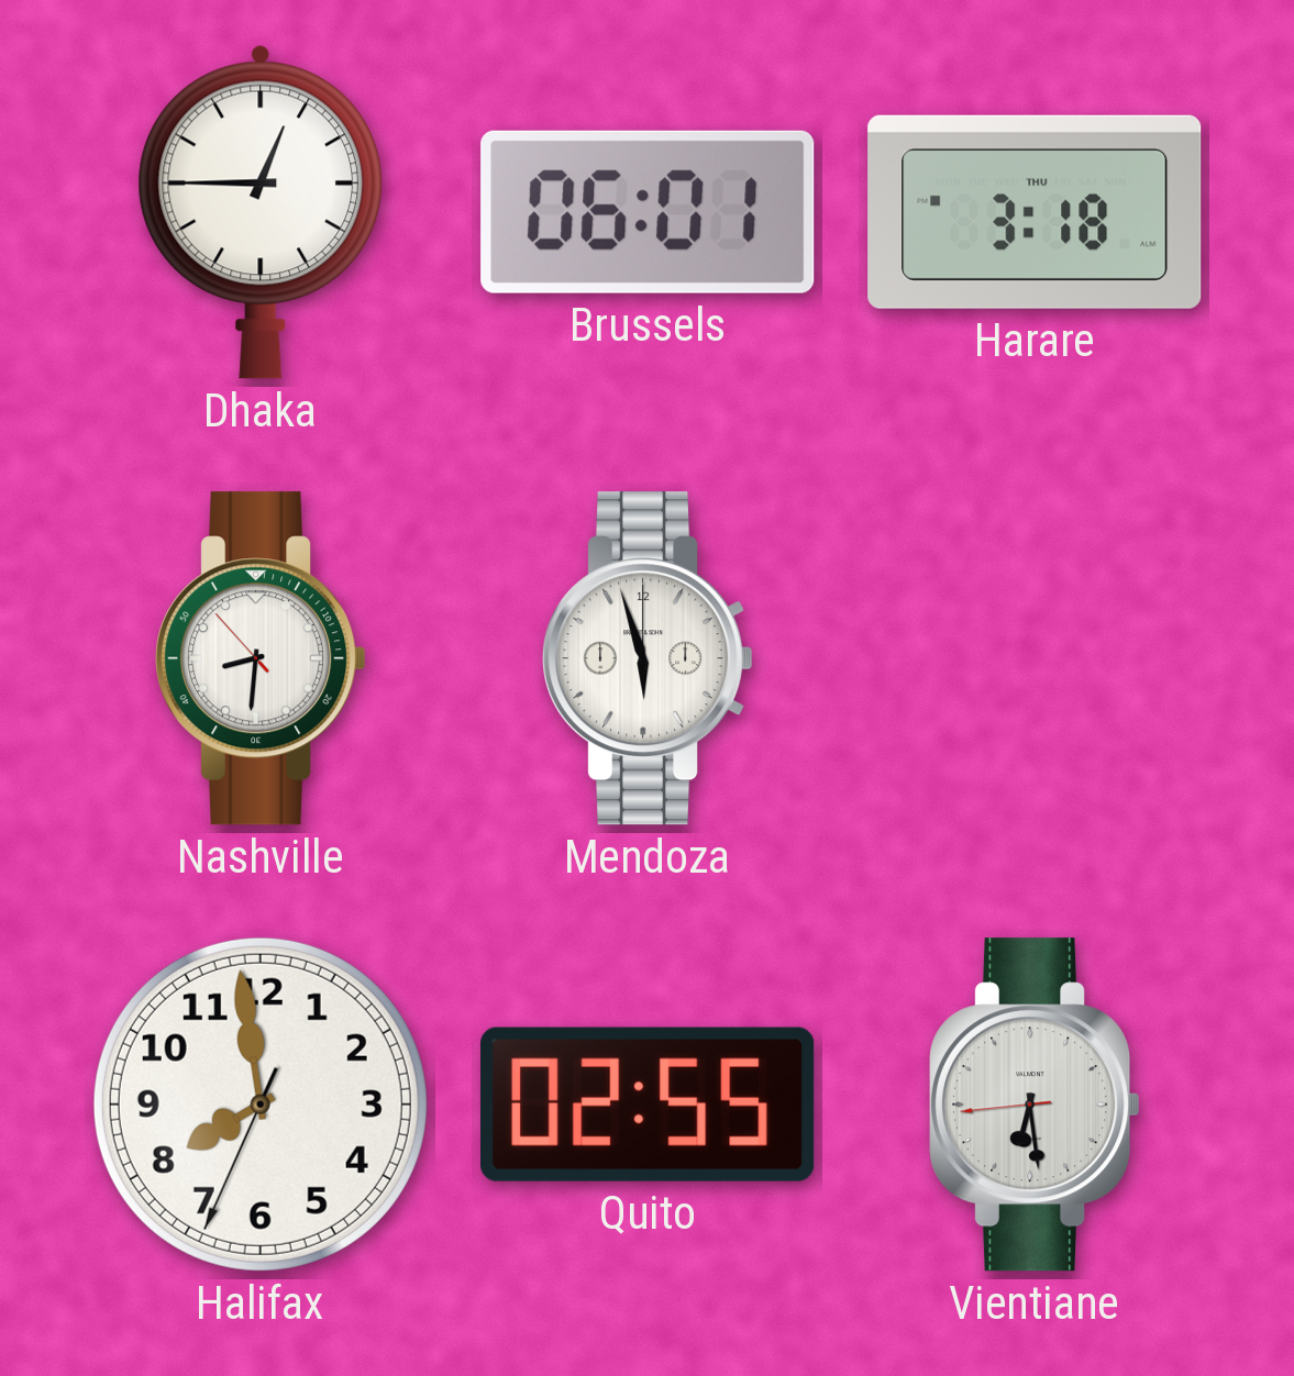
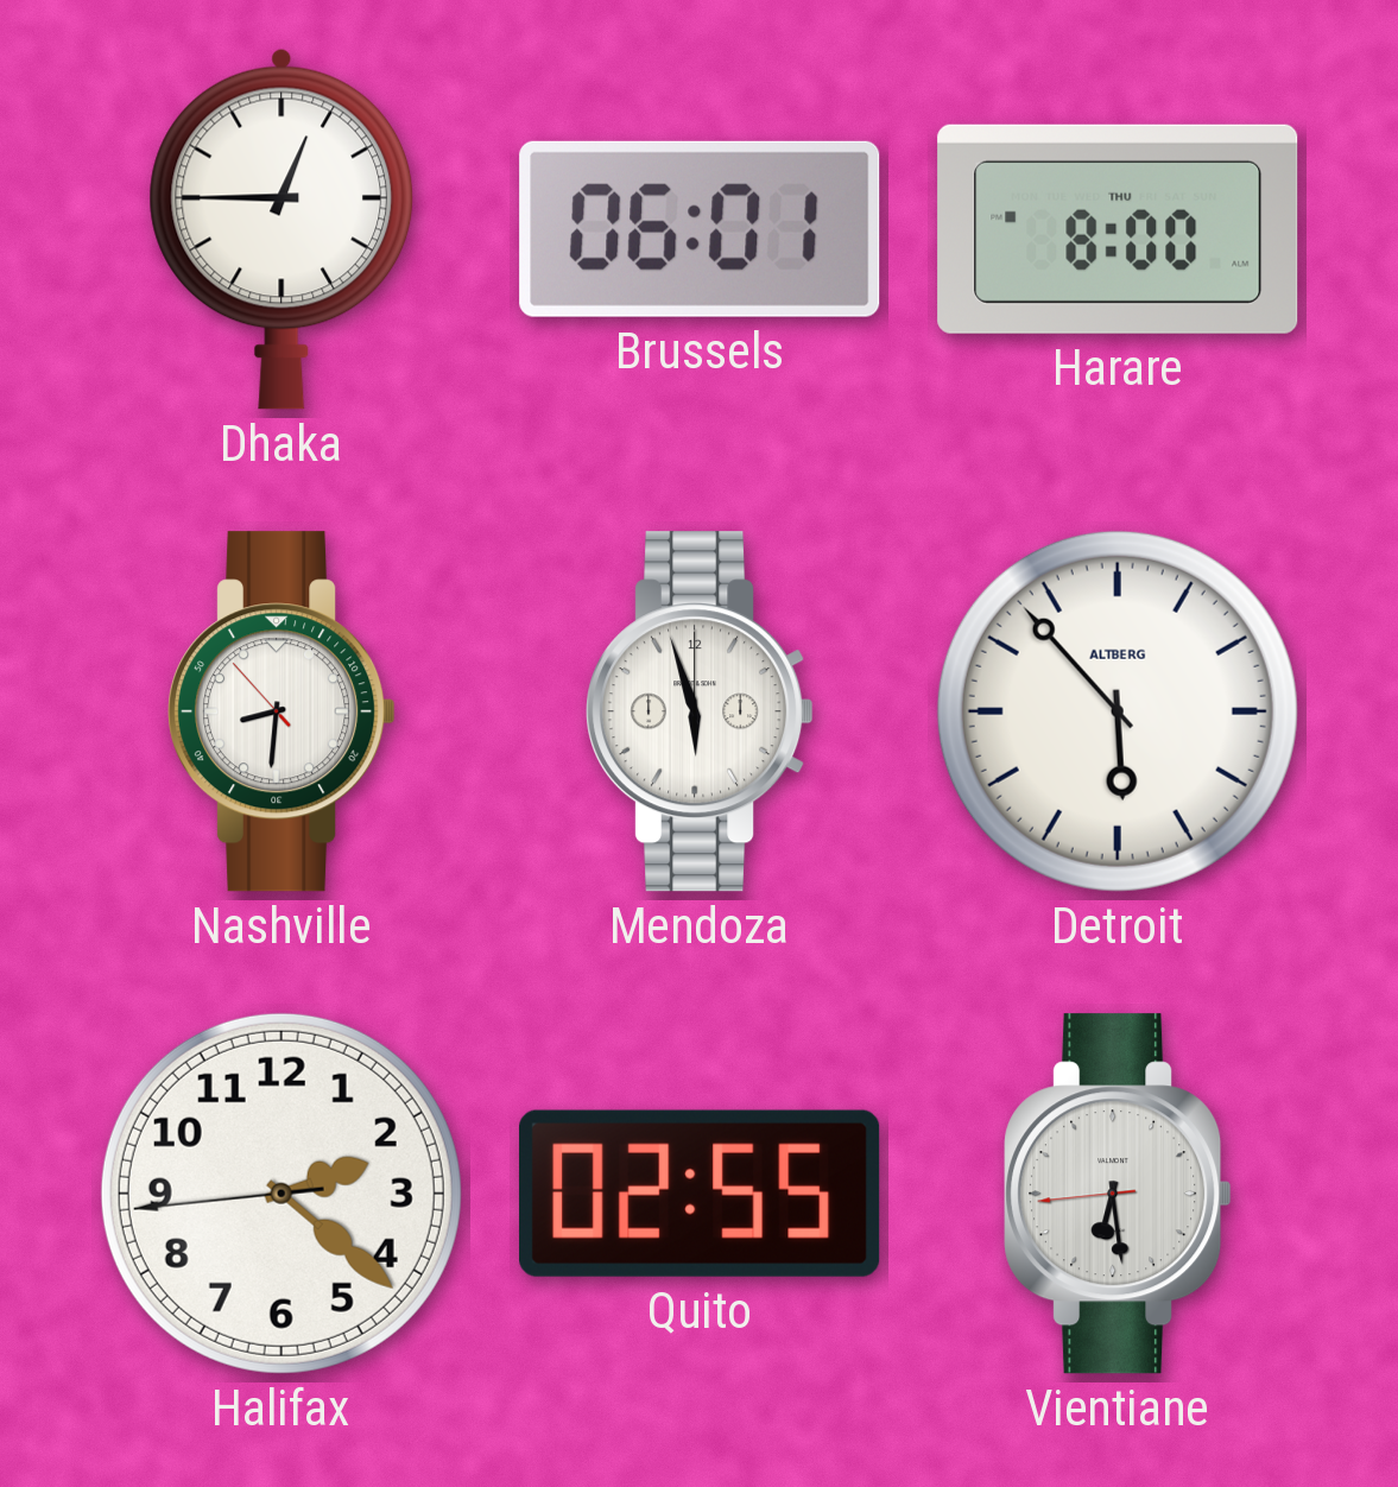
Harare: 3:18 -> 8:00
Detroit: none -> 5:53
Halifax: 7:58 -> 2:21
